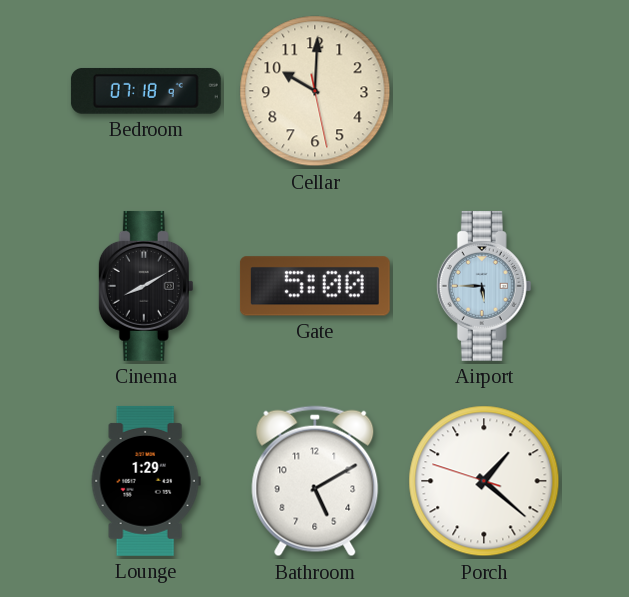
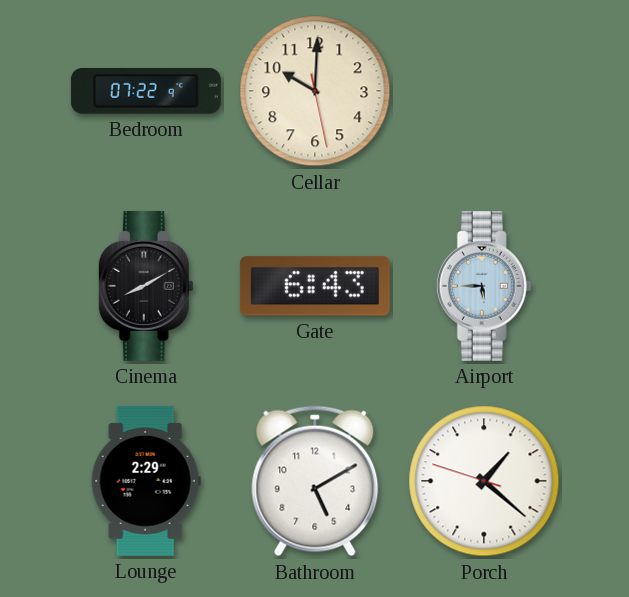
Bedroom: 07:18 -> 07:22
Gate: 5:00 -> 6:43
Lounge: 1:29 -> 2:29
